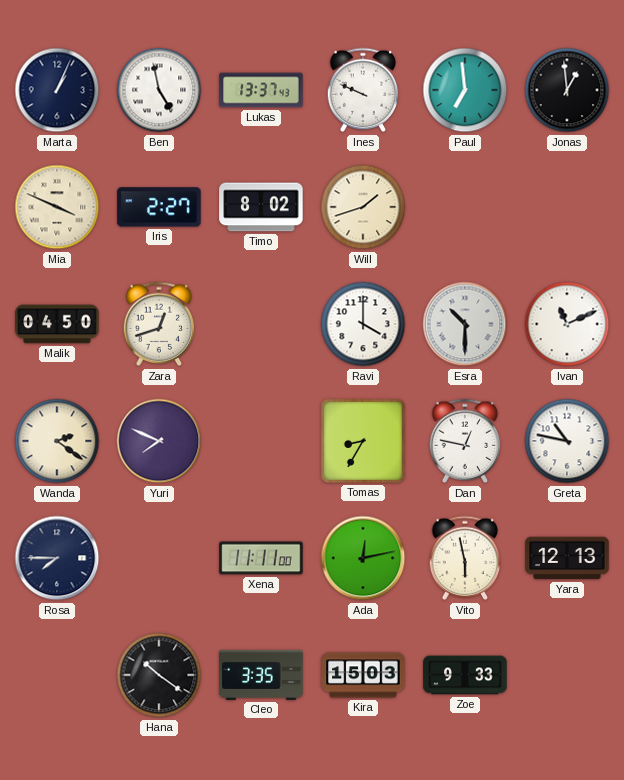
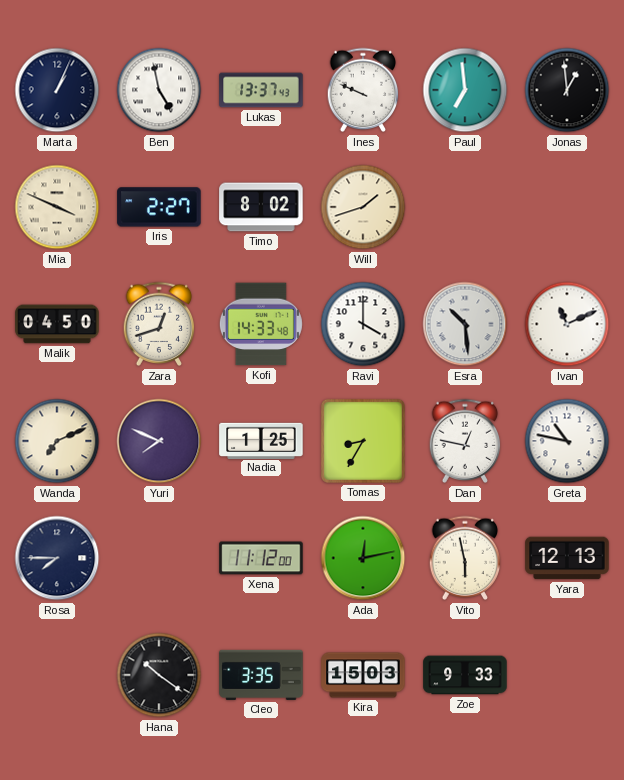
Kofi: none -> 14:33
Esra: 10:30 -> 10:29
Wanda: 2:21 -> 7:11
Nadia: none -> 1:25
Xena: 11:11 -> 11:12
